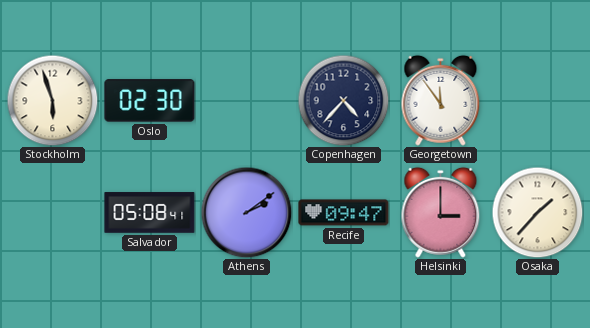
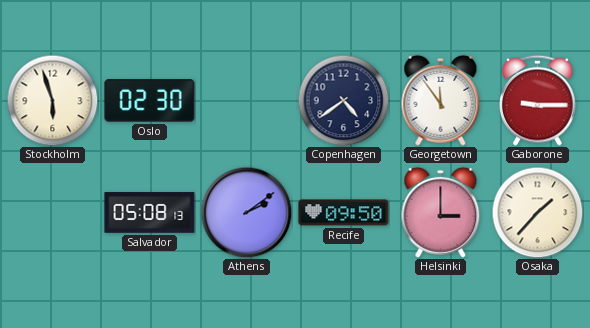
Copenhagen: 4:37 -> 4:39
Gaborone: none -> 9:15
Salvador: 05:08:41 -> 05:08:13
Recife: 09:47 -> 09:50
